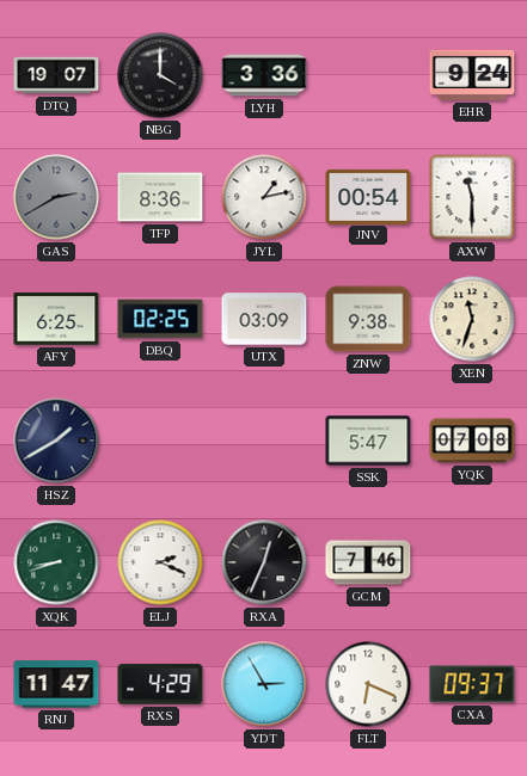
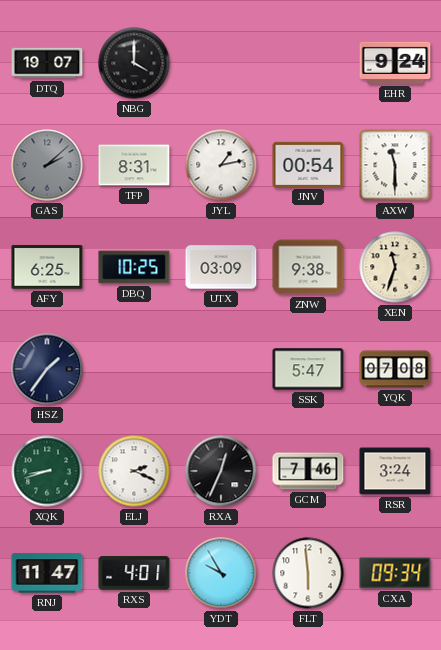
LYH: 3:36 -> none
GAS: 2:40 -> 2:08
TFP: 8:36 -> 8:31
DBQ: 02:25 -> 10:25
HSZ: 1:40 -> 1:36
RSR: none -> 3:24
RXS: 4:29 -> 4:01
YDT: 2:55 -> 9:55
FLT: 6:19 -> 5:59
CXA: 09:37 -> 09:34
